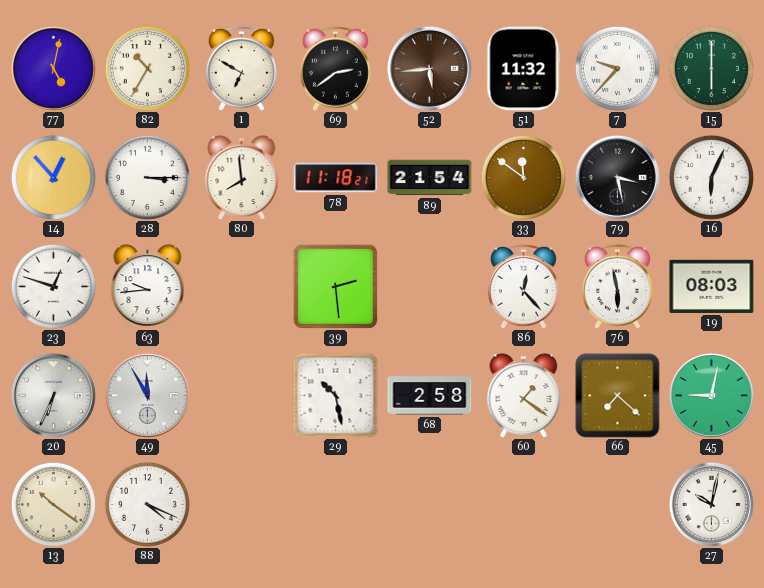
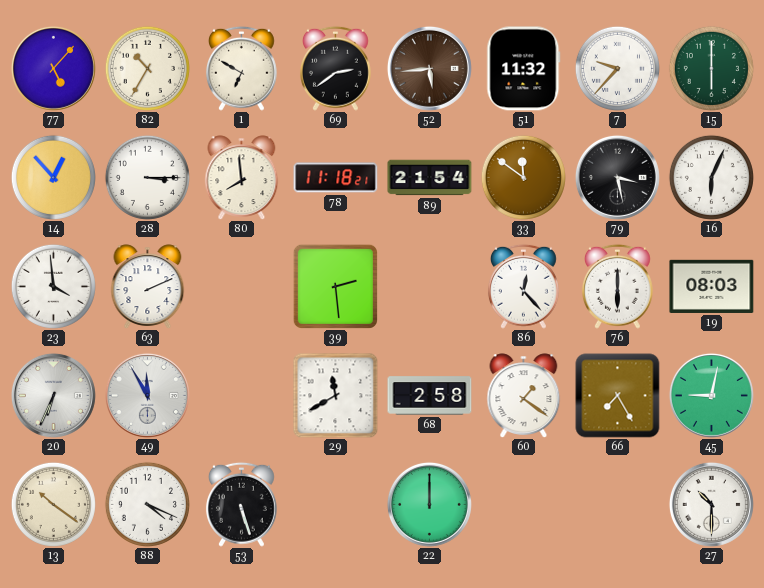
77: 5:02 -> 5:07
23: 12:48 -> 3:59
63: 9:44 -> 2:11
76: 5:58 -> 6:00
29: 10:28 -> 11:40
66: 7:22 -> 7:25
53: none -> 5:27
22: none -> 12:00
27: 10:02 -> 10:30
